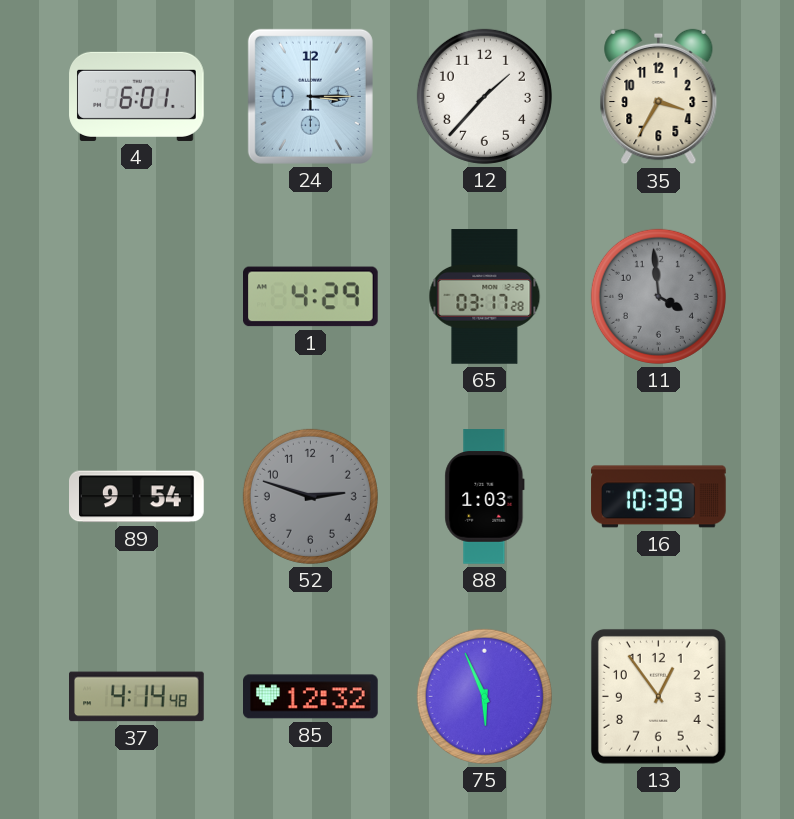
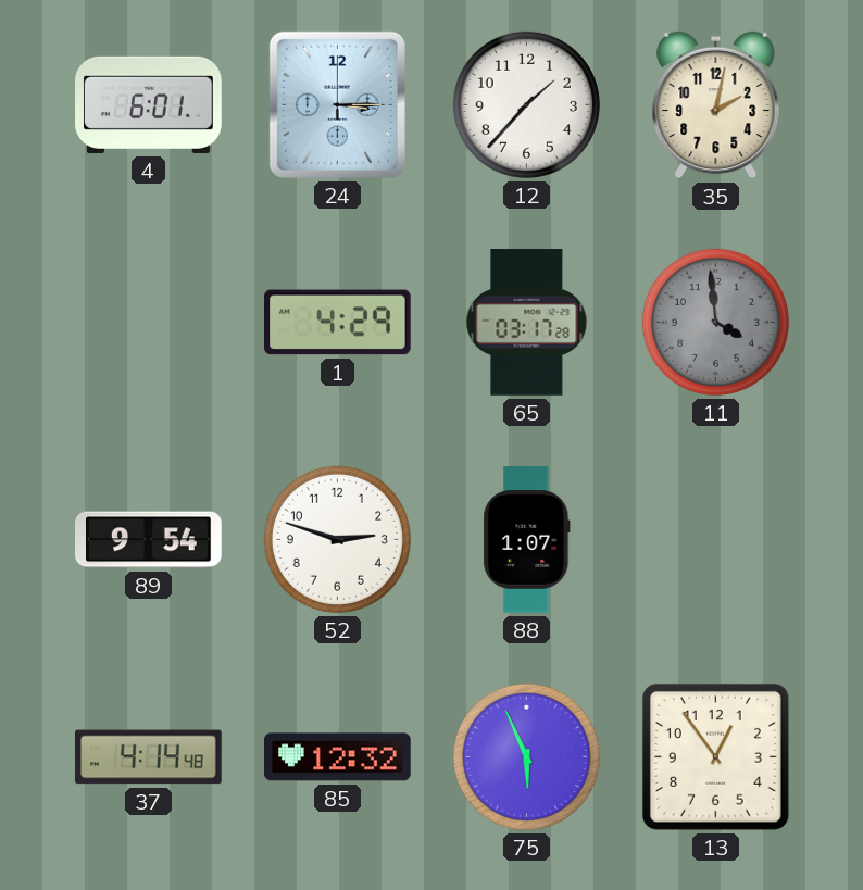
35: 3:35 -> 2:02
52 dial: grey -> white
88: 1:03 -> 1:07
16: 10:39 -> none
